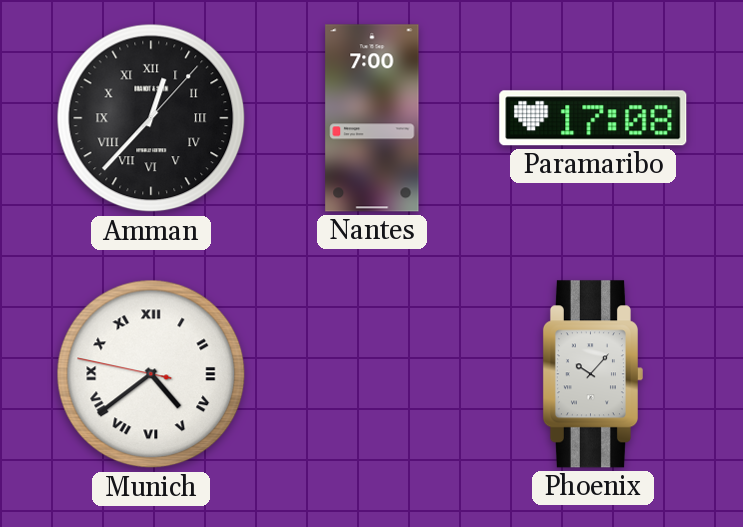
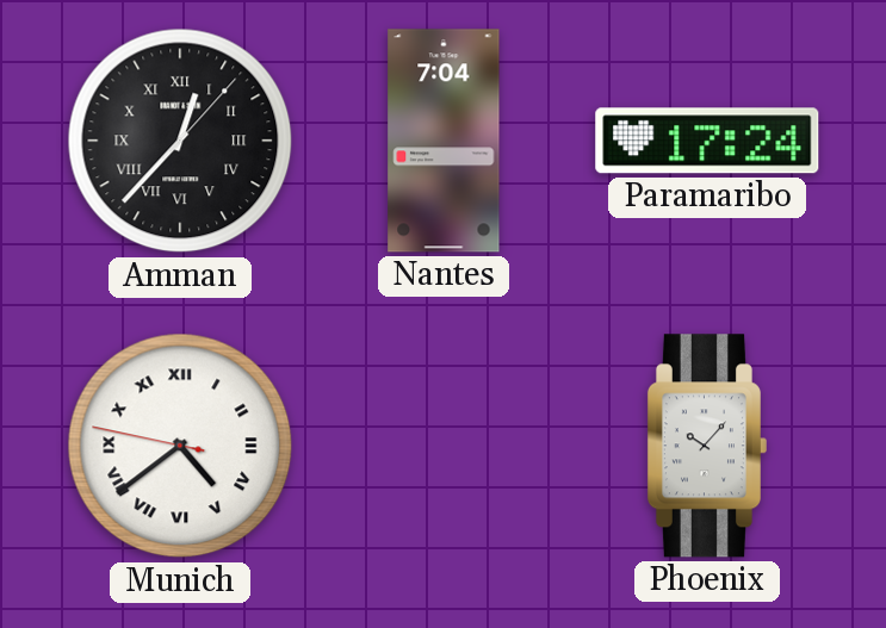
Nantes: 7:00 -> 7:04
Paramaribo: 17:08 -> 17:24
